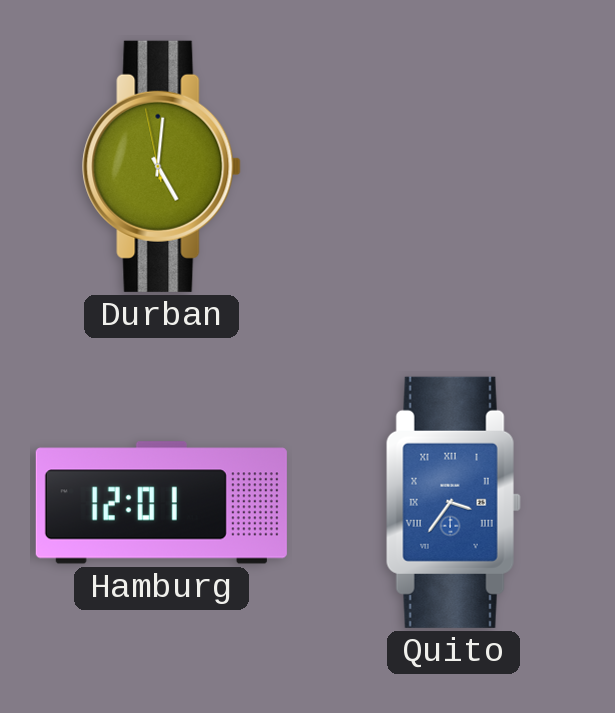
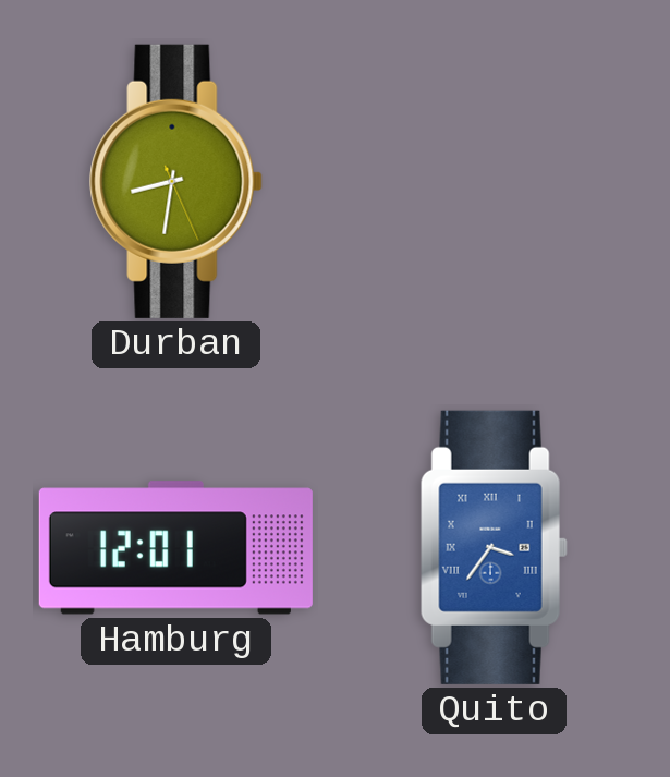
Durban: 5:00 -> 8:31
